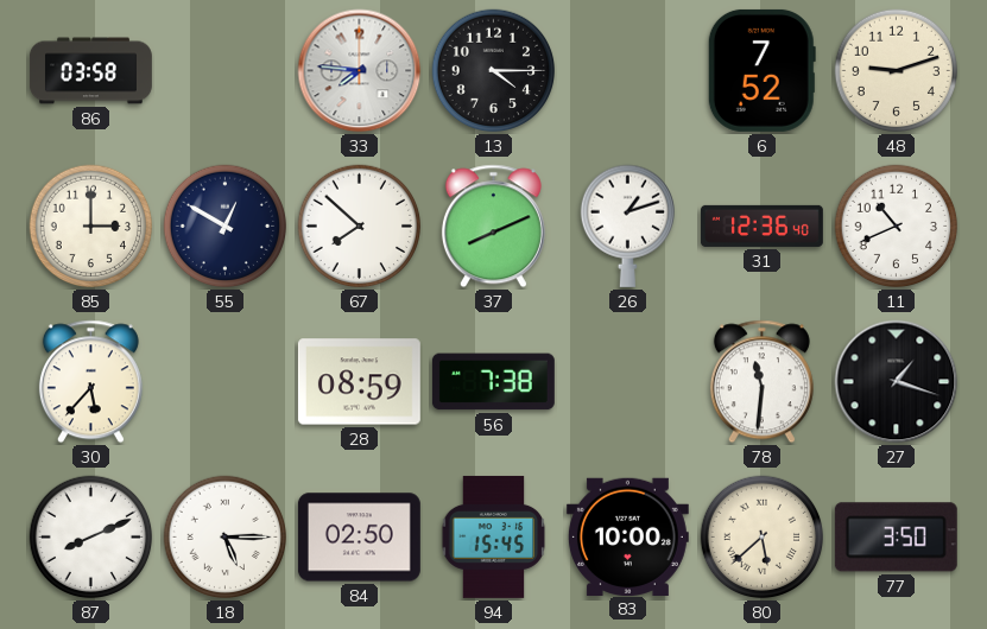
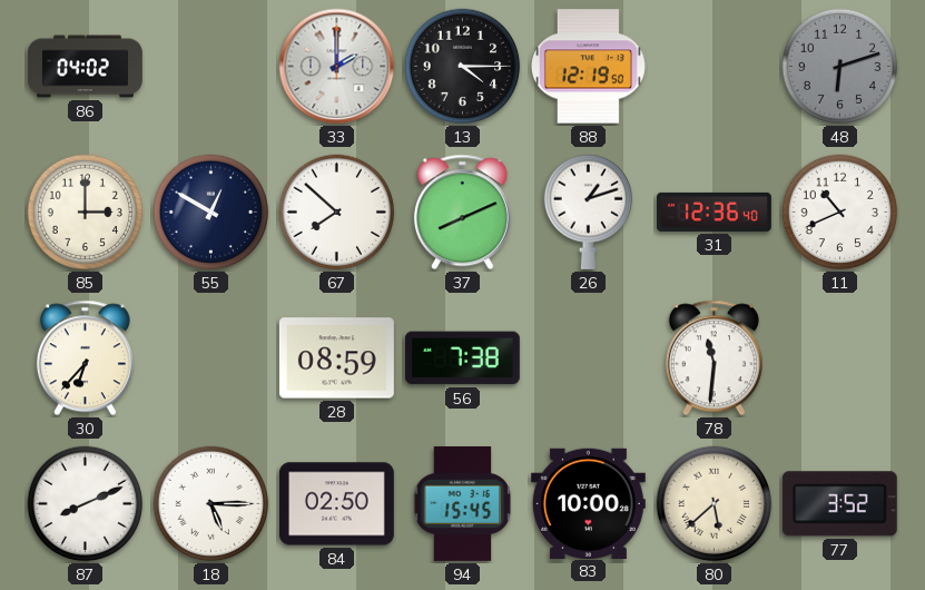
86: 03:58 -> 04:02
33: 7:46 -> 2:00
88: none -> 12:19
6: 7:52 -> none
48: 9:12 -> 6:12
48 dial: cream -> grey
30: 5:37 -> 6:37
27: 1:18 -> none
77: 3:50 -> 3:52
